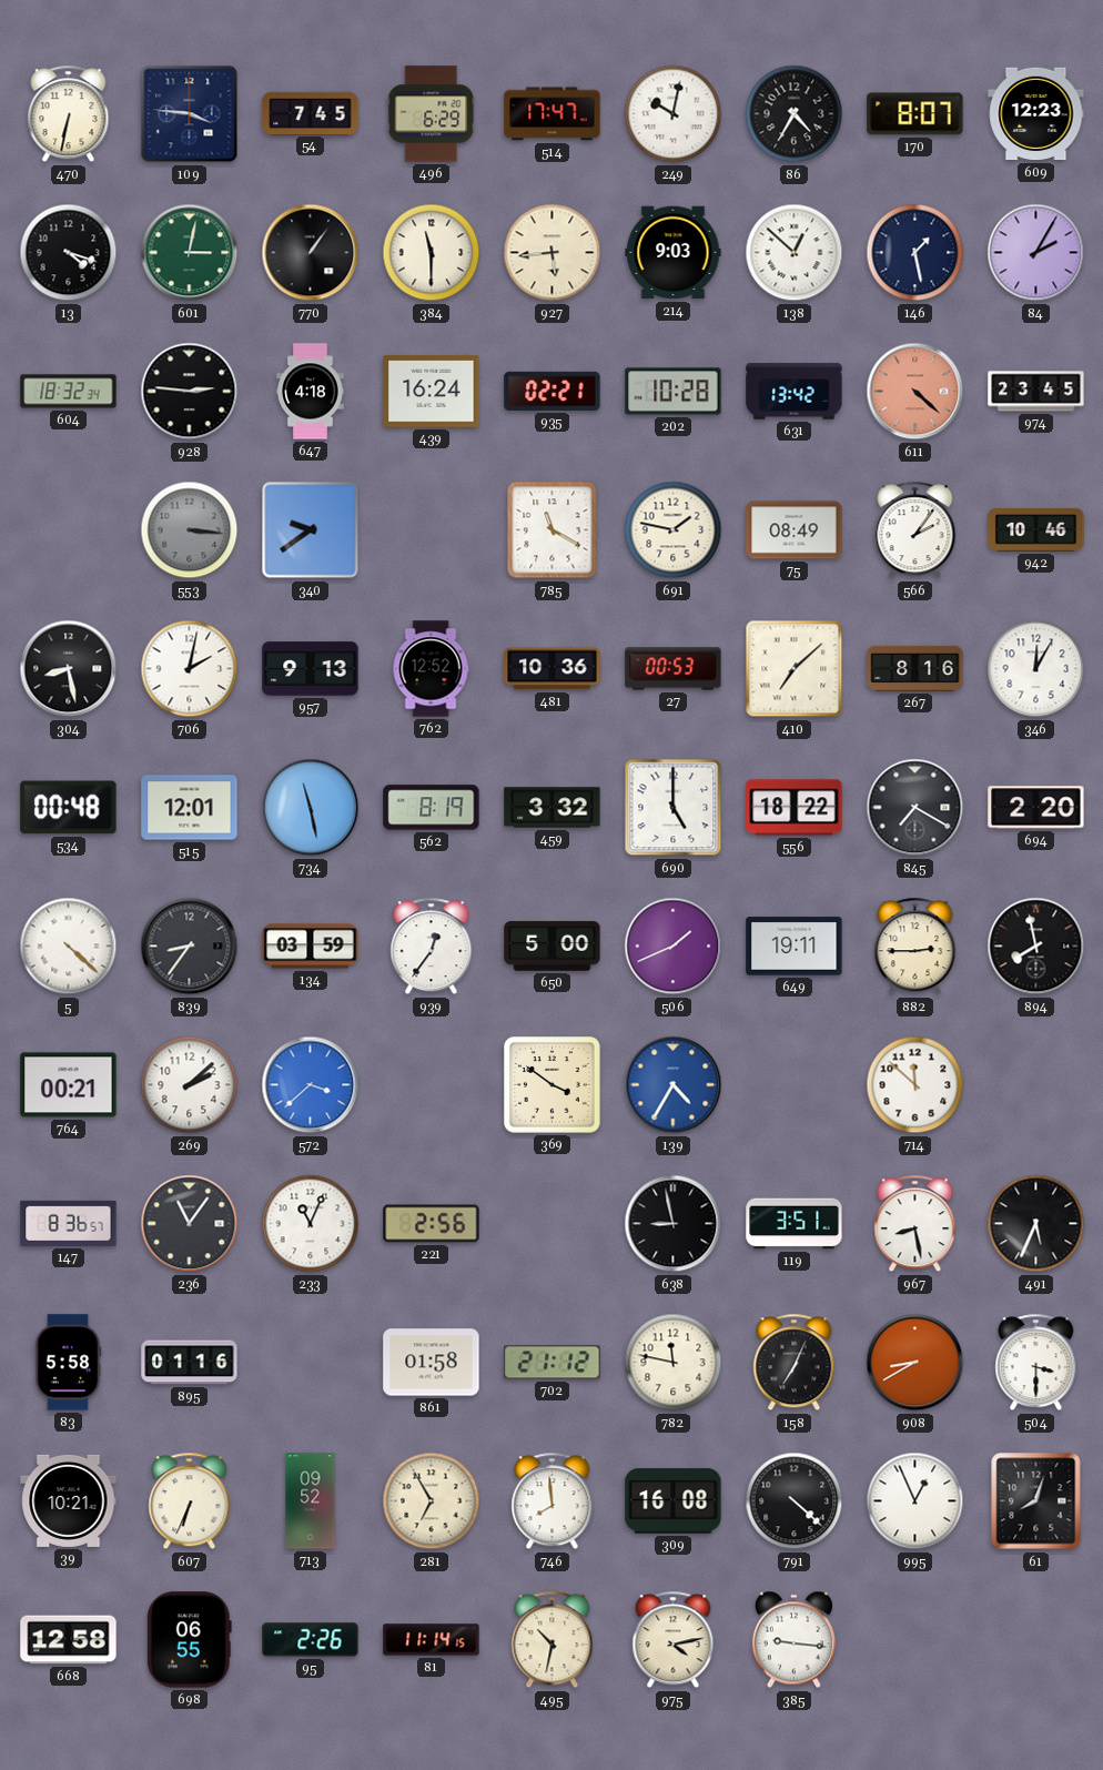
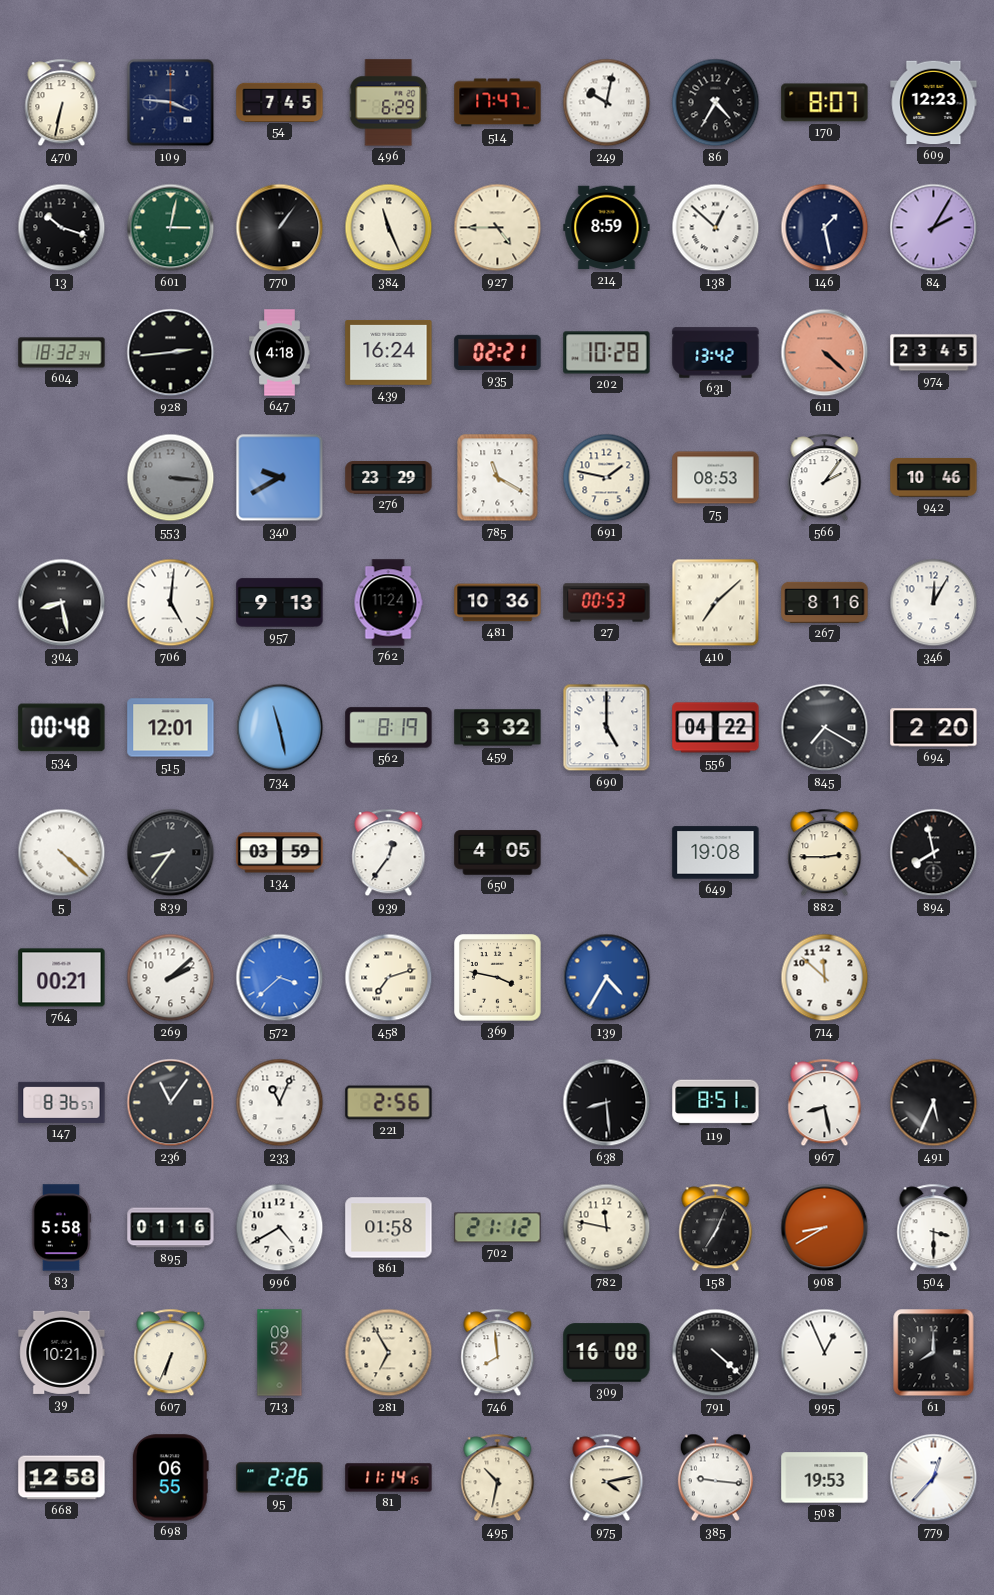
13: 4:18 -> 10:18
384: 11:30 -> 11:26
927: 5:44 -> 4:45
214: 9:03 -> 8:59
928: 2:46 -> 2:44
340: 9:39 -> 9:40
276: none -> 23:29
75: 08:49 -> 08:53
706: 2:02 -> 5:01
762: 12:52 -> 11:24
556: 18:22 -> 04:22
650: 5:00 -> 4:05
506: 1:41 -> none
649: 19:11 -> 19:08
458: none -> 7:12
369: 3:51 -> 3:47
638: 8:58 -> 8:29
119: 3:51 -> 8:51
996: none -> 4:40
61: 8:03 -> 8:00
508: none -> 19:53
779: none -> 12:37
